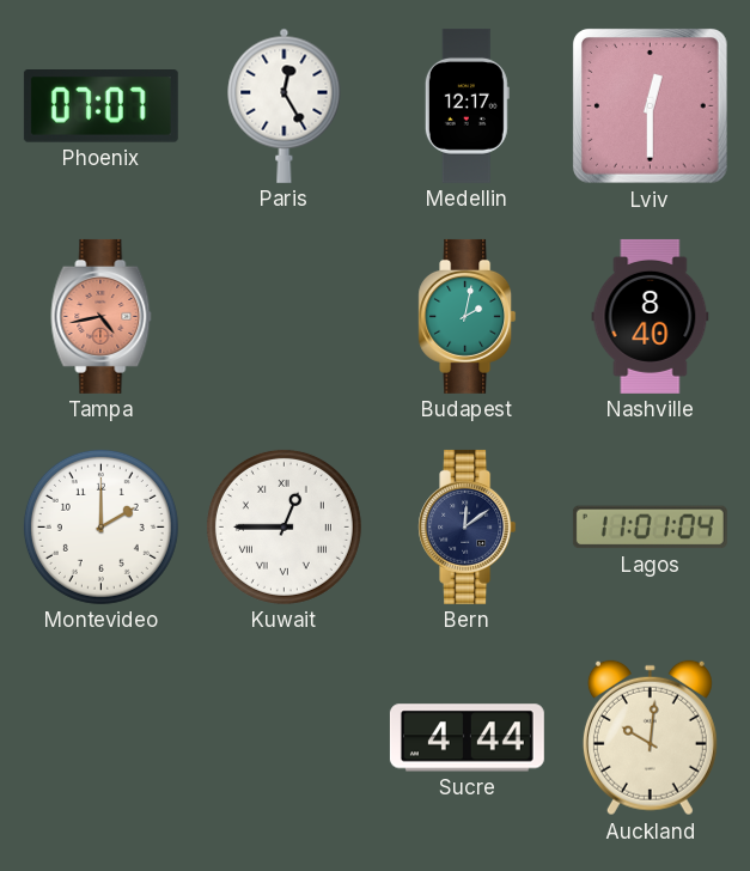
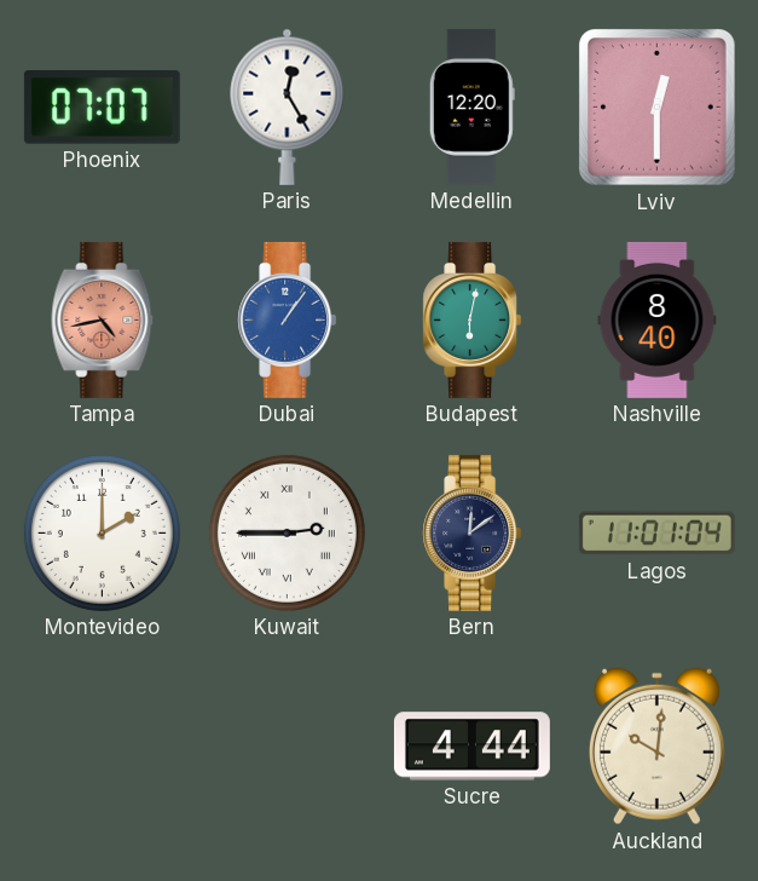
Medellin: 12:17 -> 12:20
Dubai: none -> 1:06
Budapest: 2:02 -> 6:02
Kuwait: 12:45 -> 2:45
